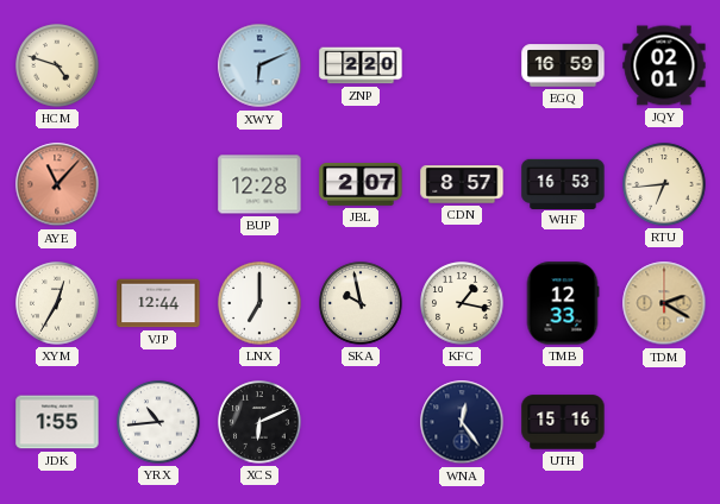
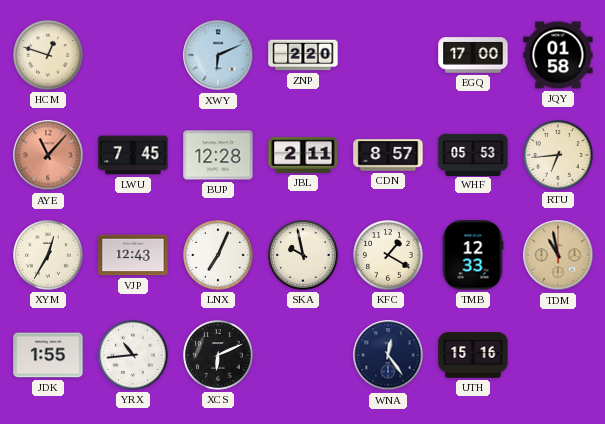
HCM: 4:48 -> 12:48
EGQ: 16:59 -> 17:00
JQY: 02:01 -> 01:58
LWU: none -> 7:45
JBL: 2:07 -> 2:11
WHF: 16:53 -> 05:53
VJP: 12:44 -> 12:43
LNX: 7:00 -> 7:04
KFC: 1:17 -> 1:20
TDM: 2:20 -> 10:58
